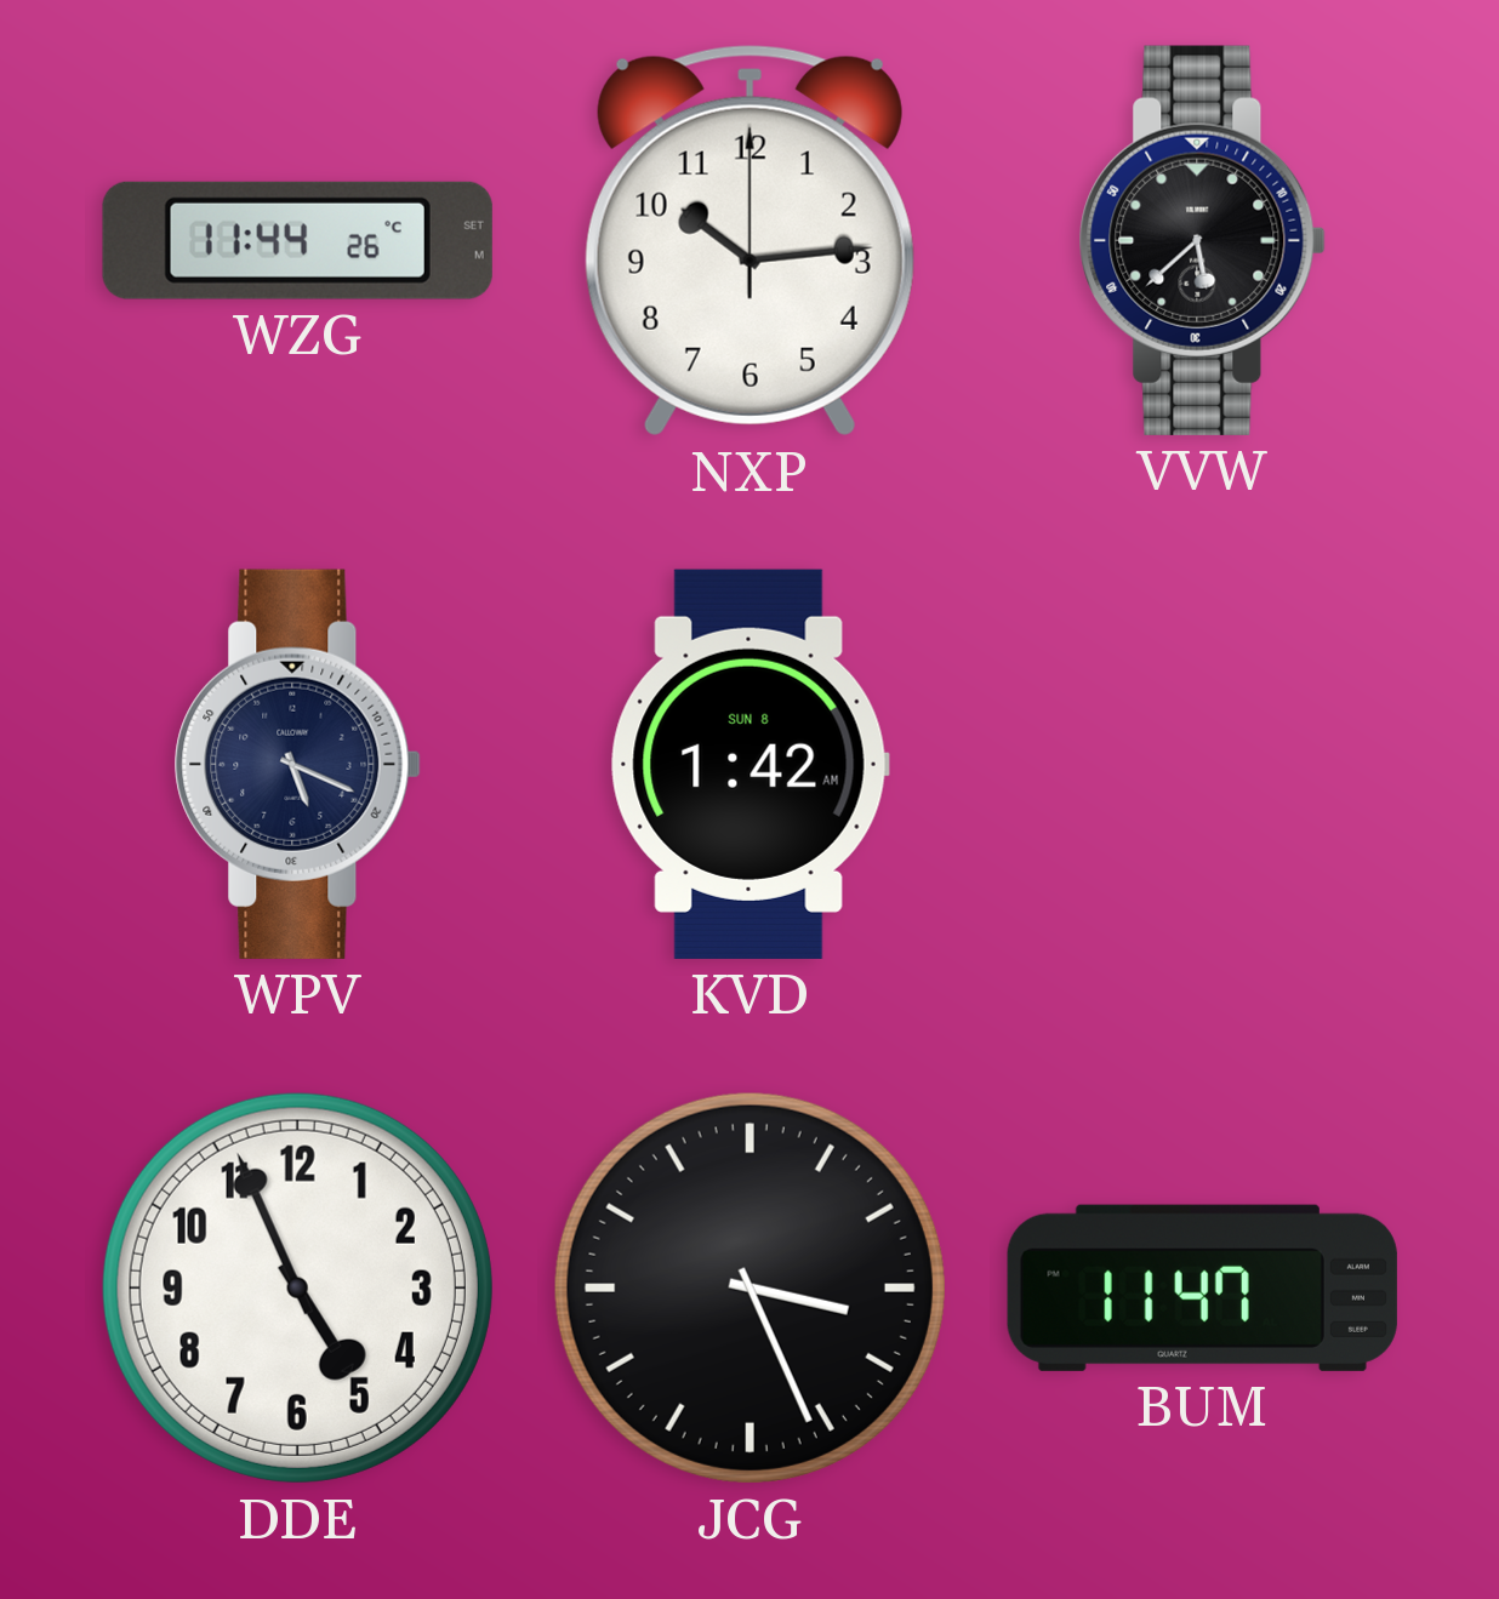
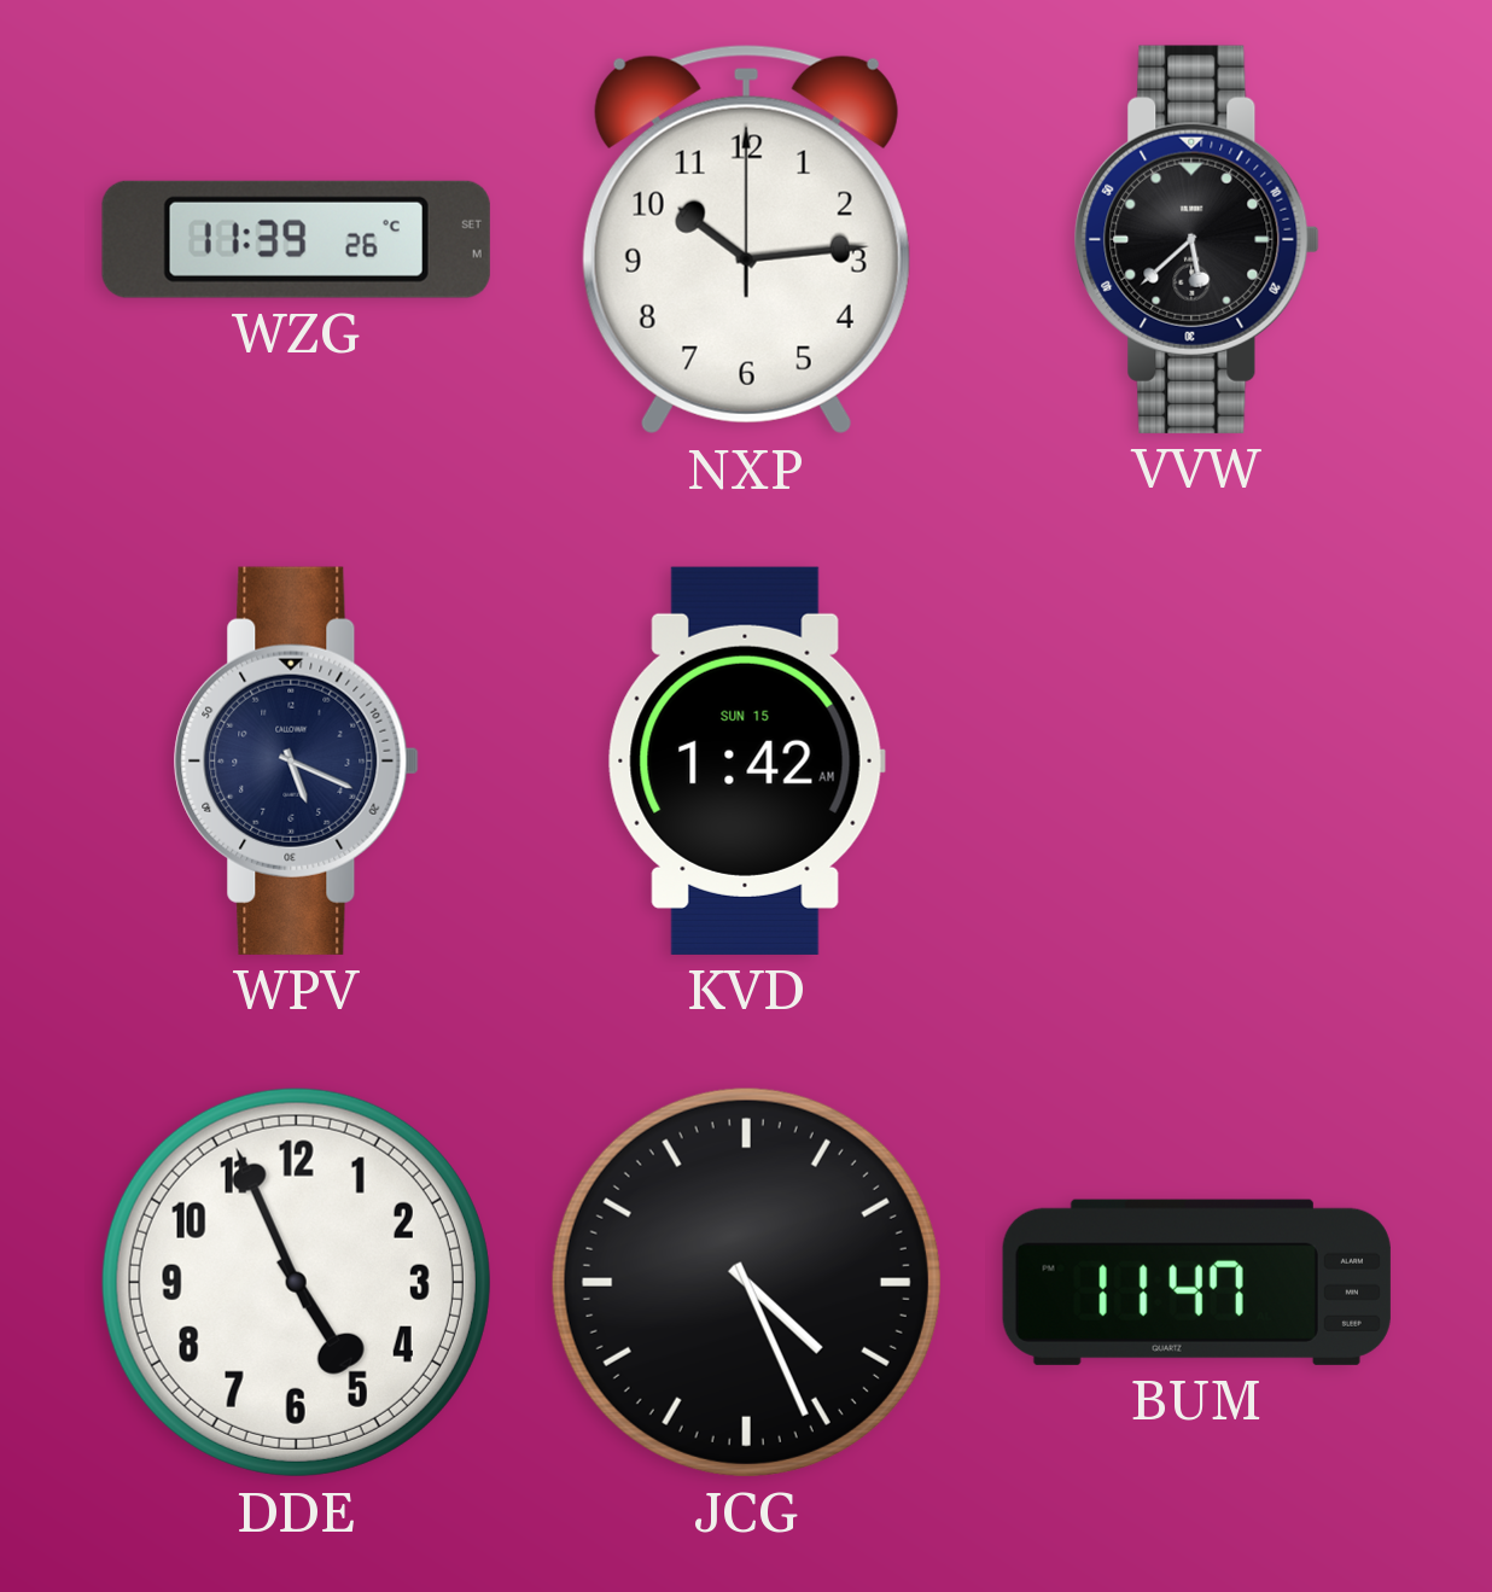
WZG: 11:44 -> 11:39
KVD date: SUN 8 -> SUN 15
JCG: 3:26 -> 4:26
